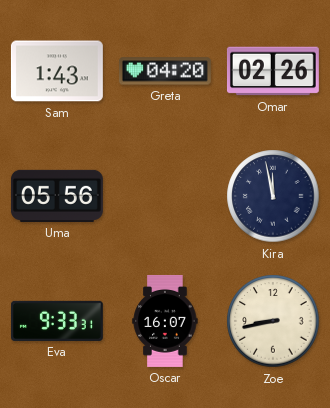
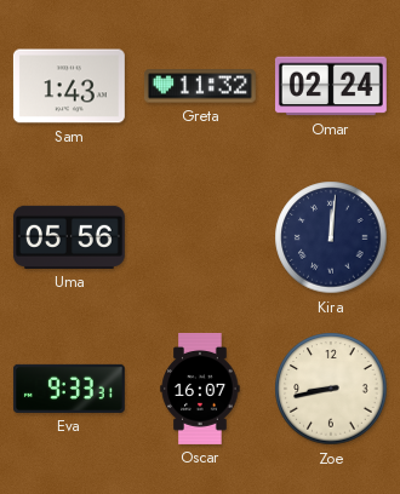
Greta: 04:20 -> 11:32
Omar: 02:26 -> 02:24
Kira: 11:58 -> 12:01
